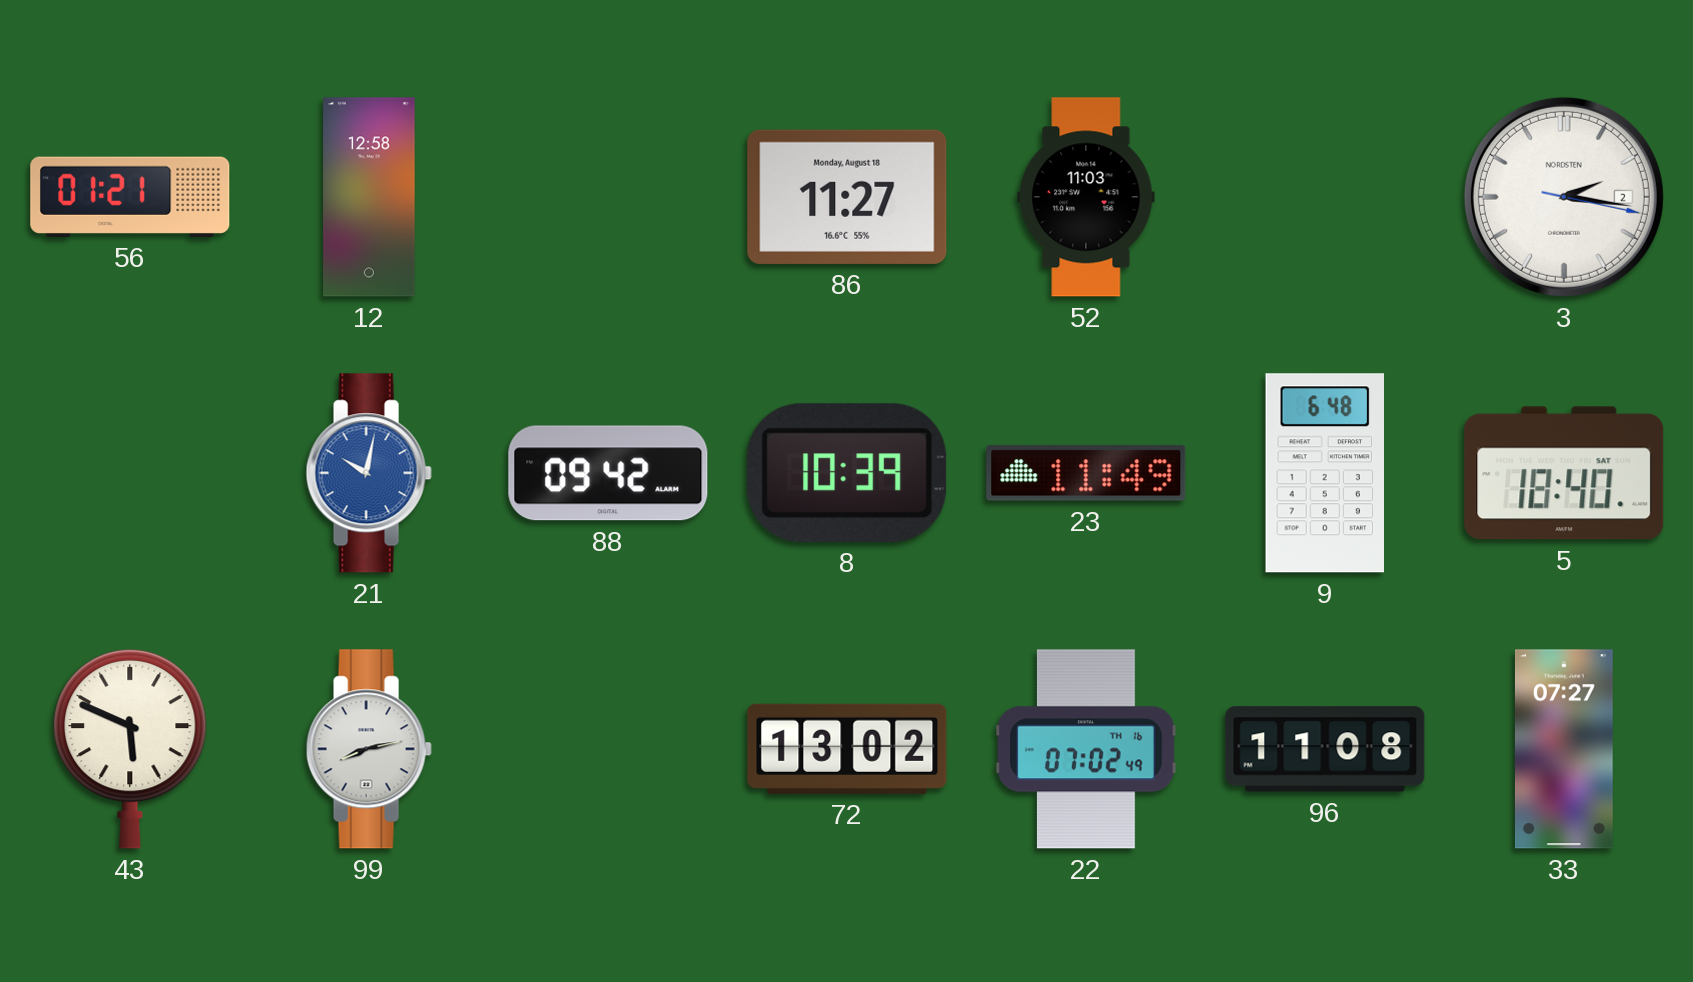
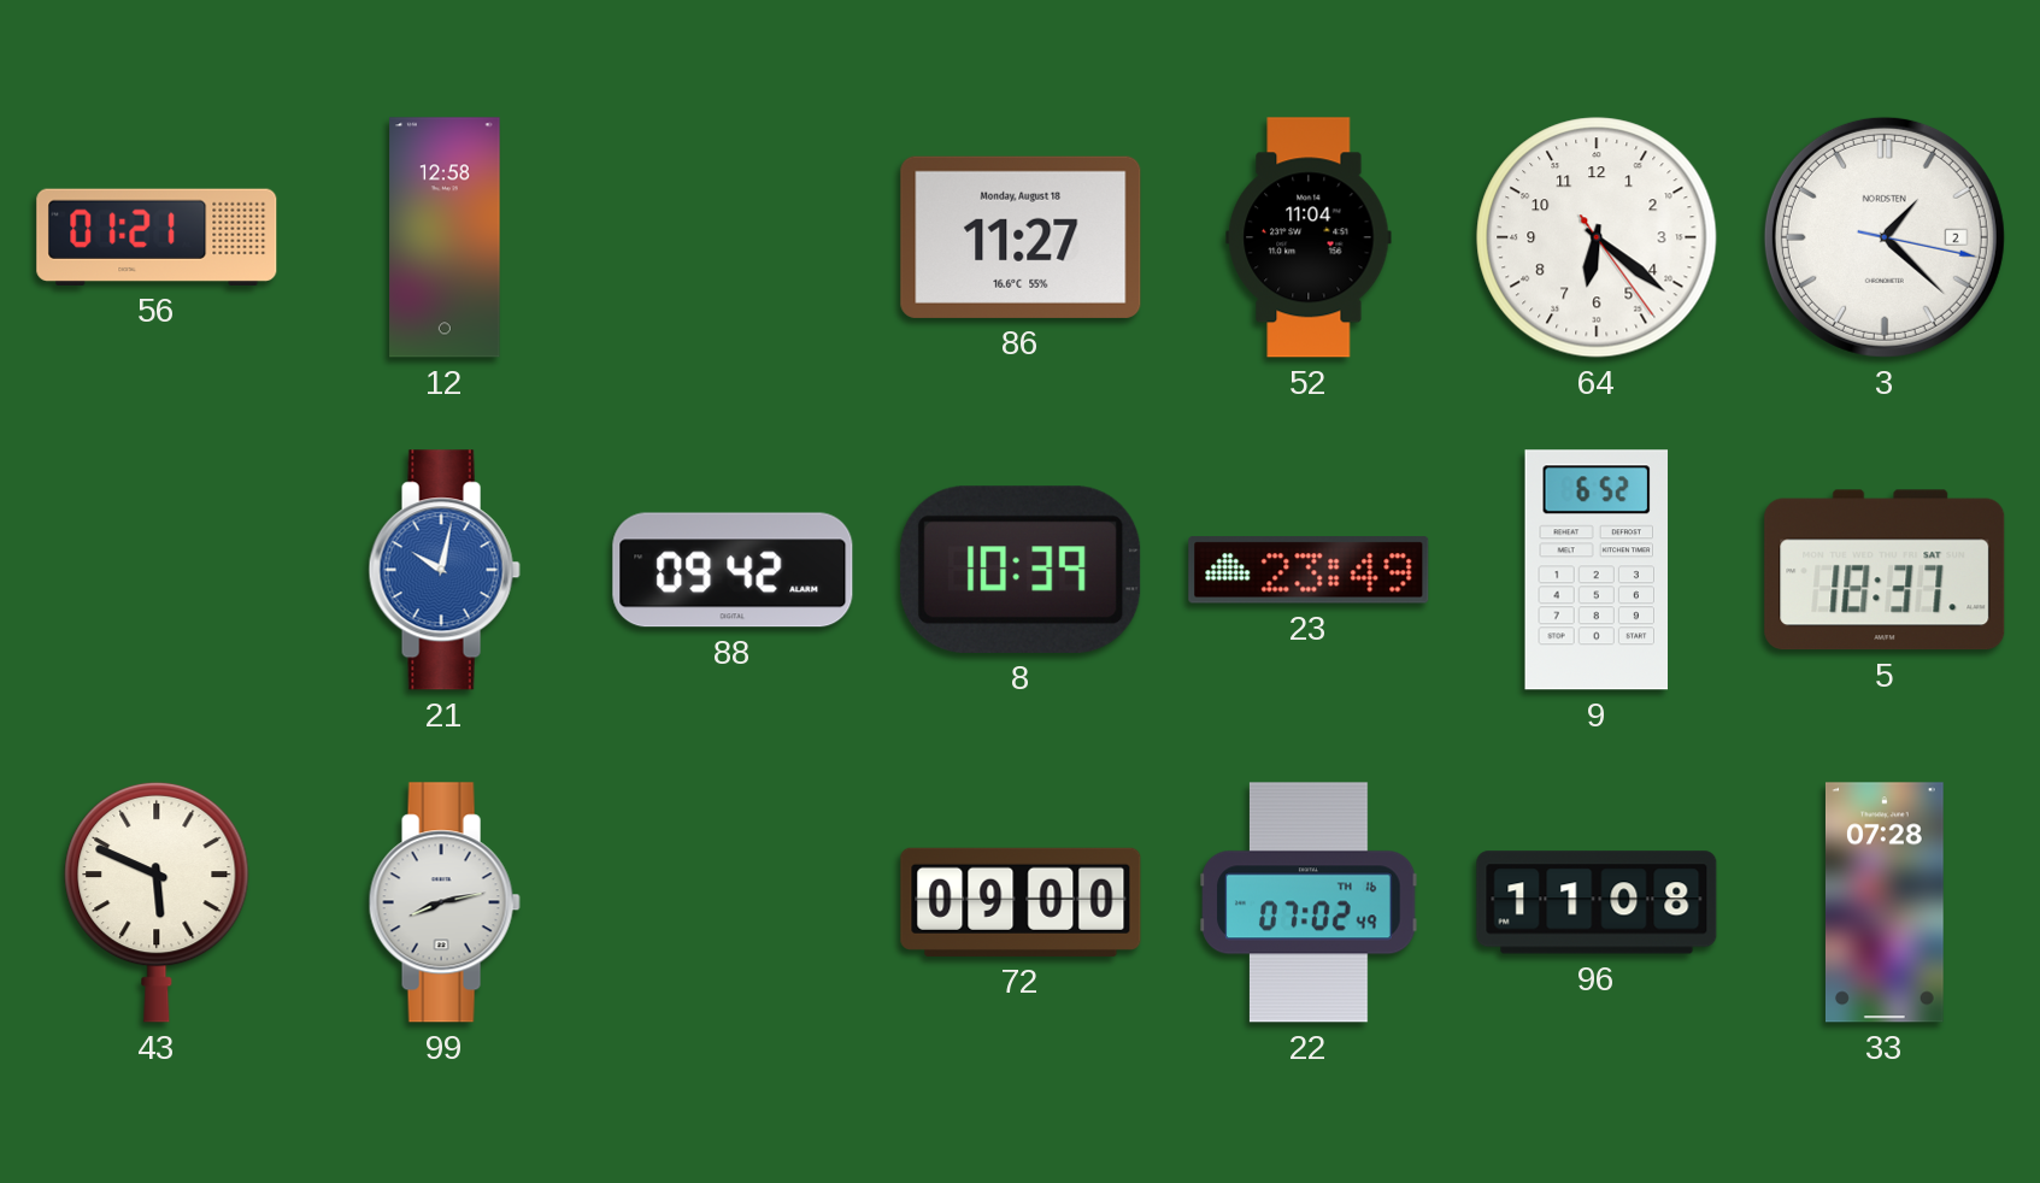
52: 11:03 -> 11:04
64: none -> 6:21
3: 2:16 -> 1:22
23: 11:49 -> 23:49
9: 6:48 -> 6:52
5: 18:40 -> 18:37
72: 13:02 -> 09:00
33: 07:27 -> 07:28
